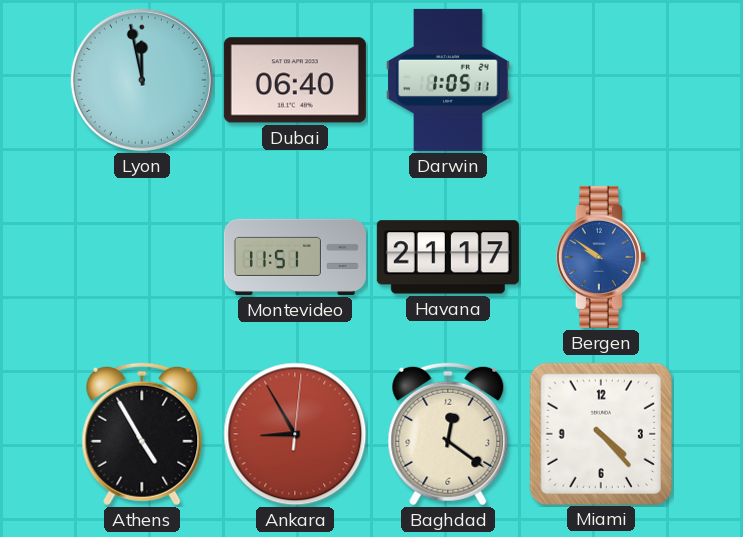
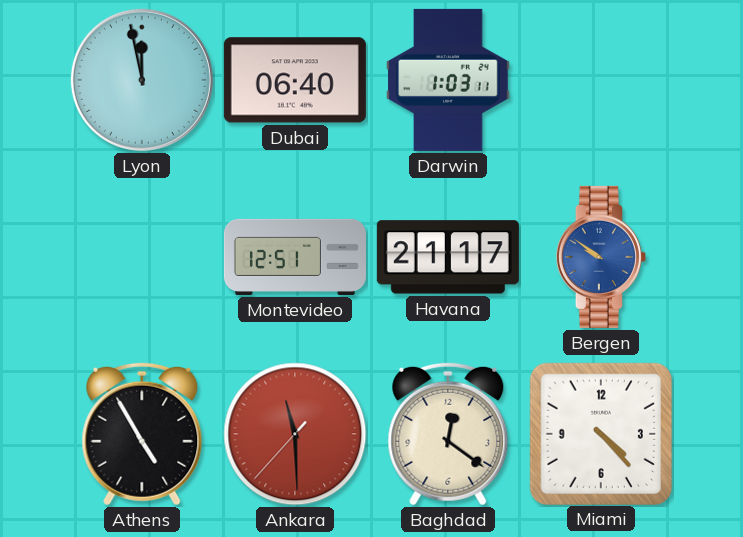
Darwin: 1:05 -> 1:03
Montevideo: 11:51 -> 12:51
Ankara: 8:55 -> 11:29
